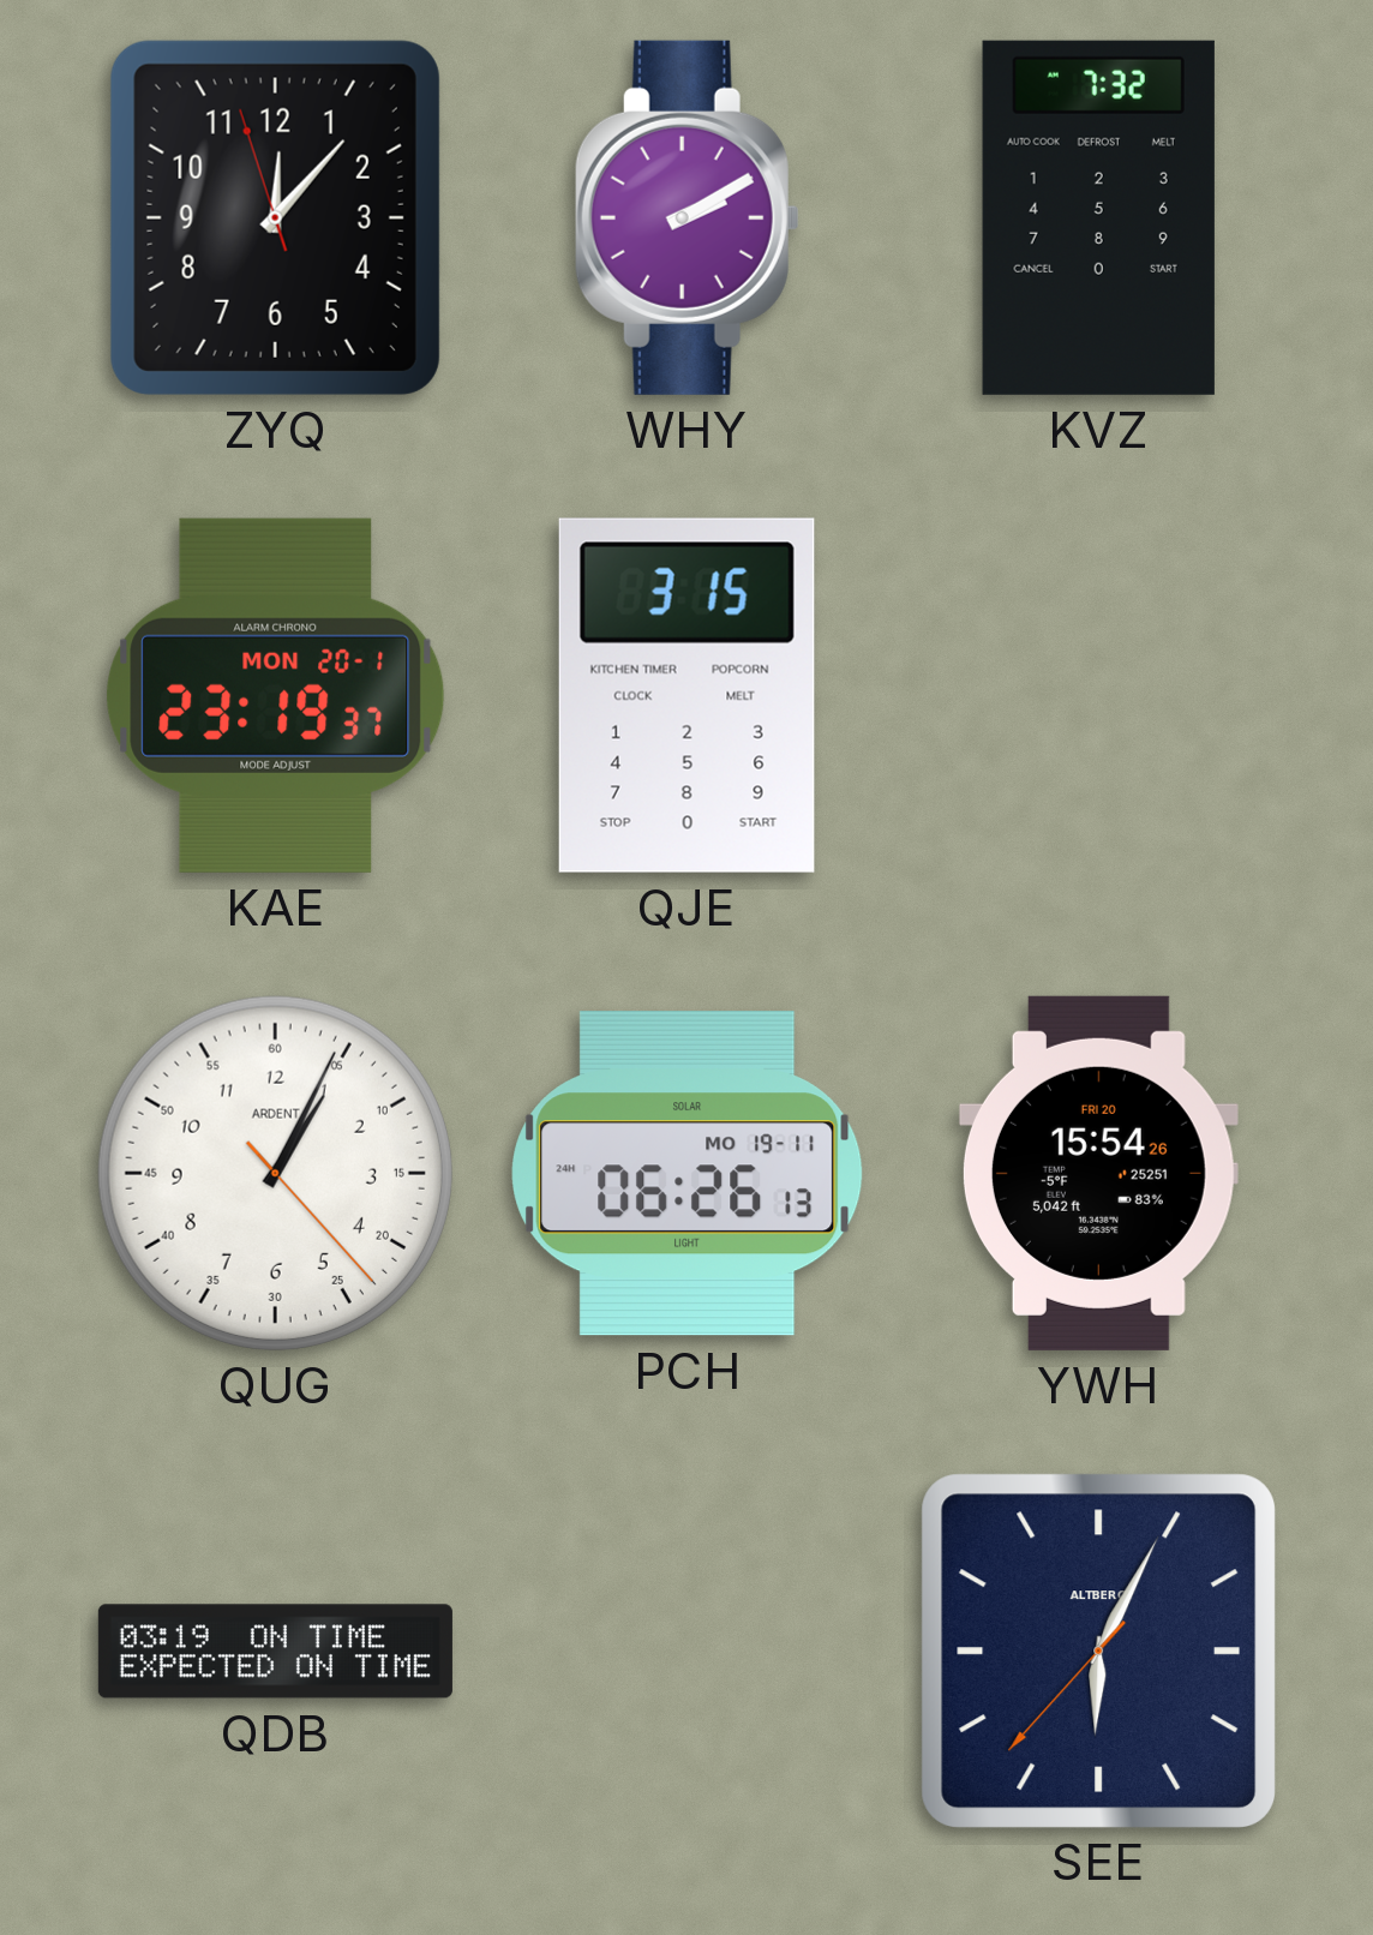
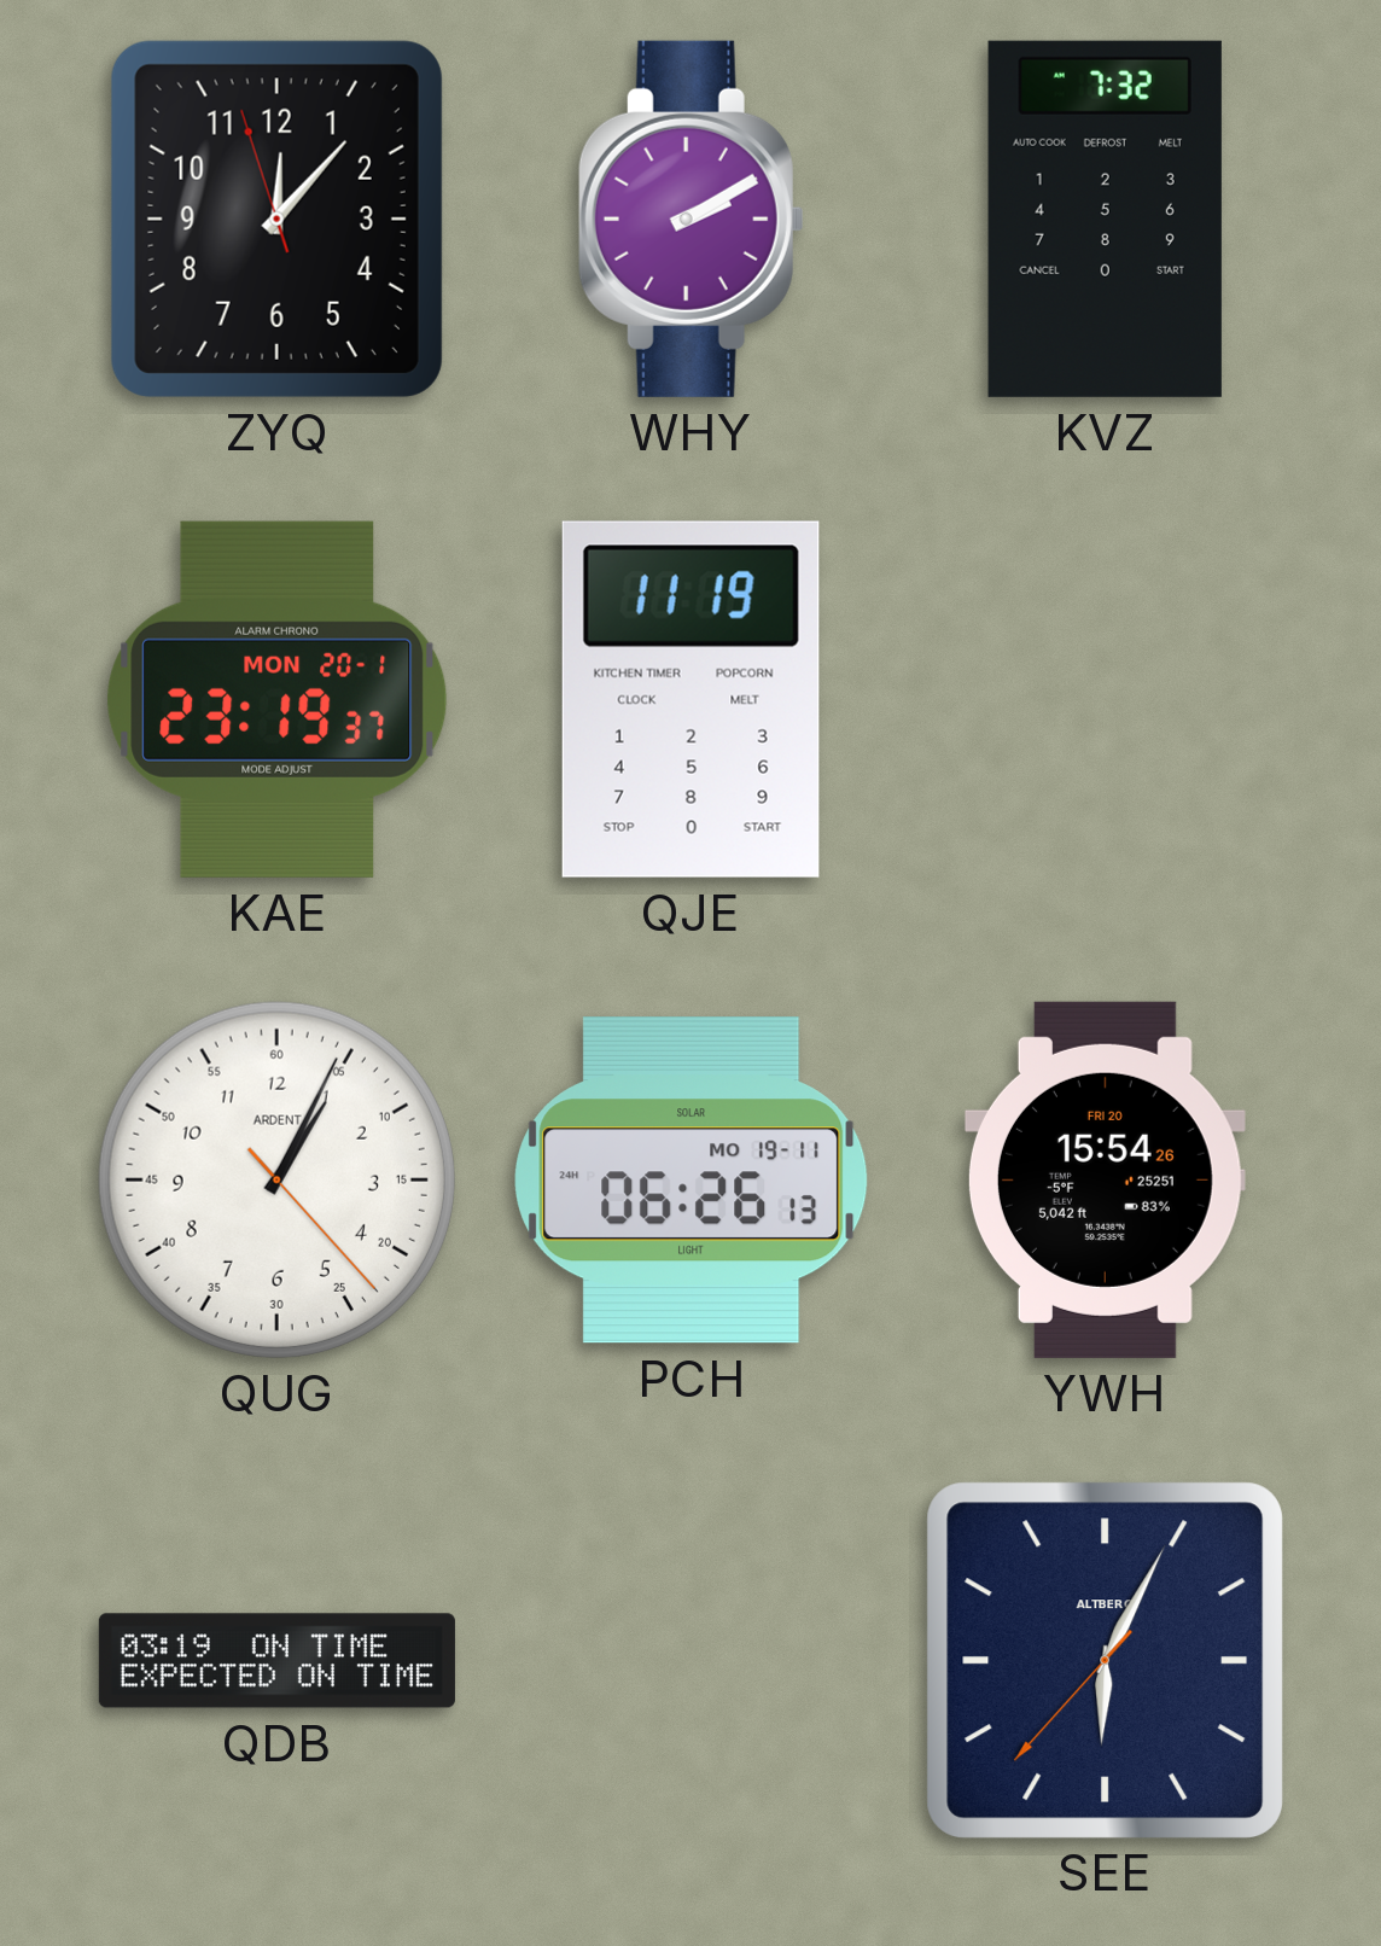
QJE: 3:15 -> 11:19
